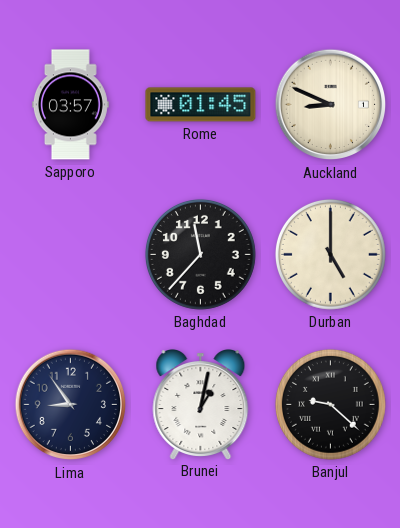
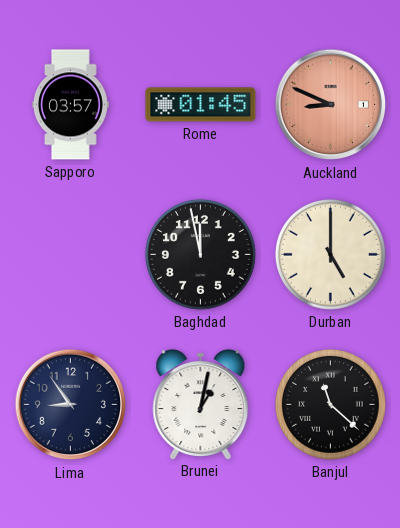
Auckland dial: cream -> salmon
Baghdad: 11:37 -> 11:58
Banjul: 9:22 -> 11:22
